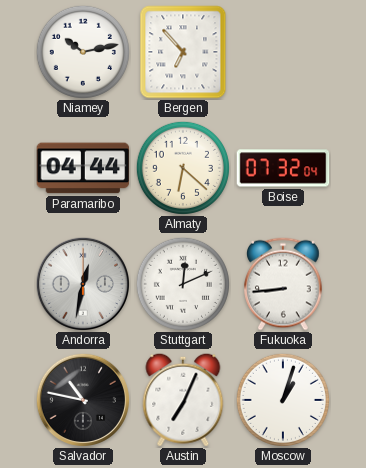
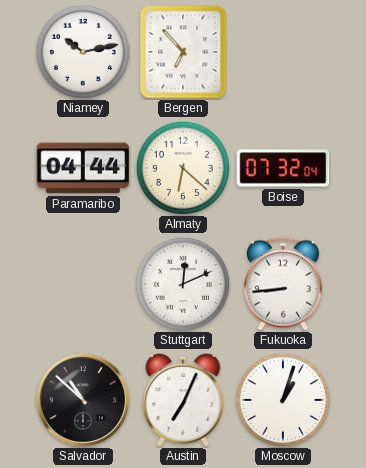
Andorra: 12:32 -> none
Salvador: 10:47 -> 10:52
